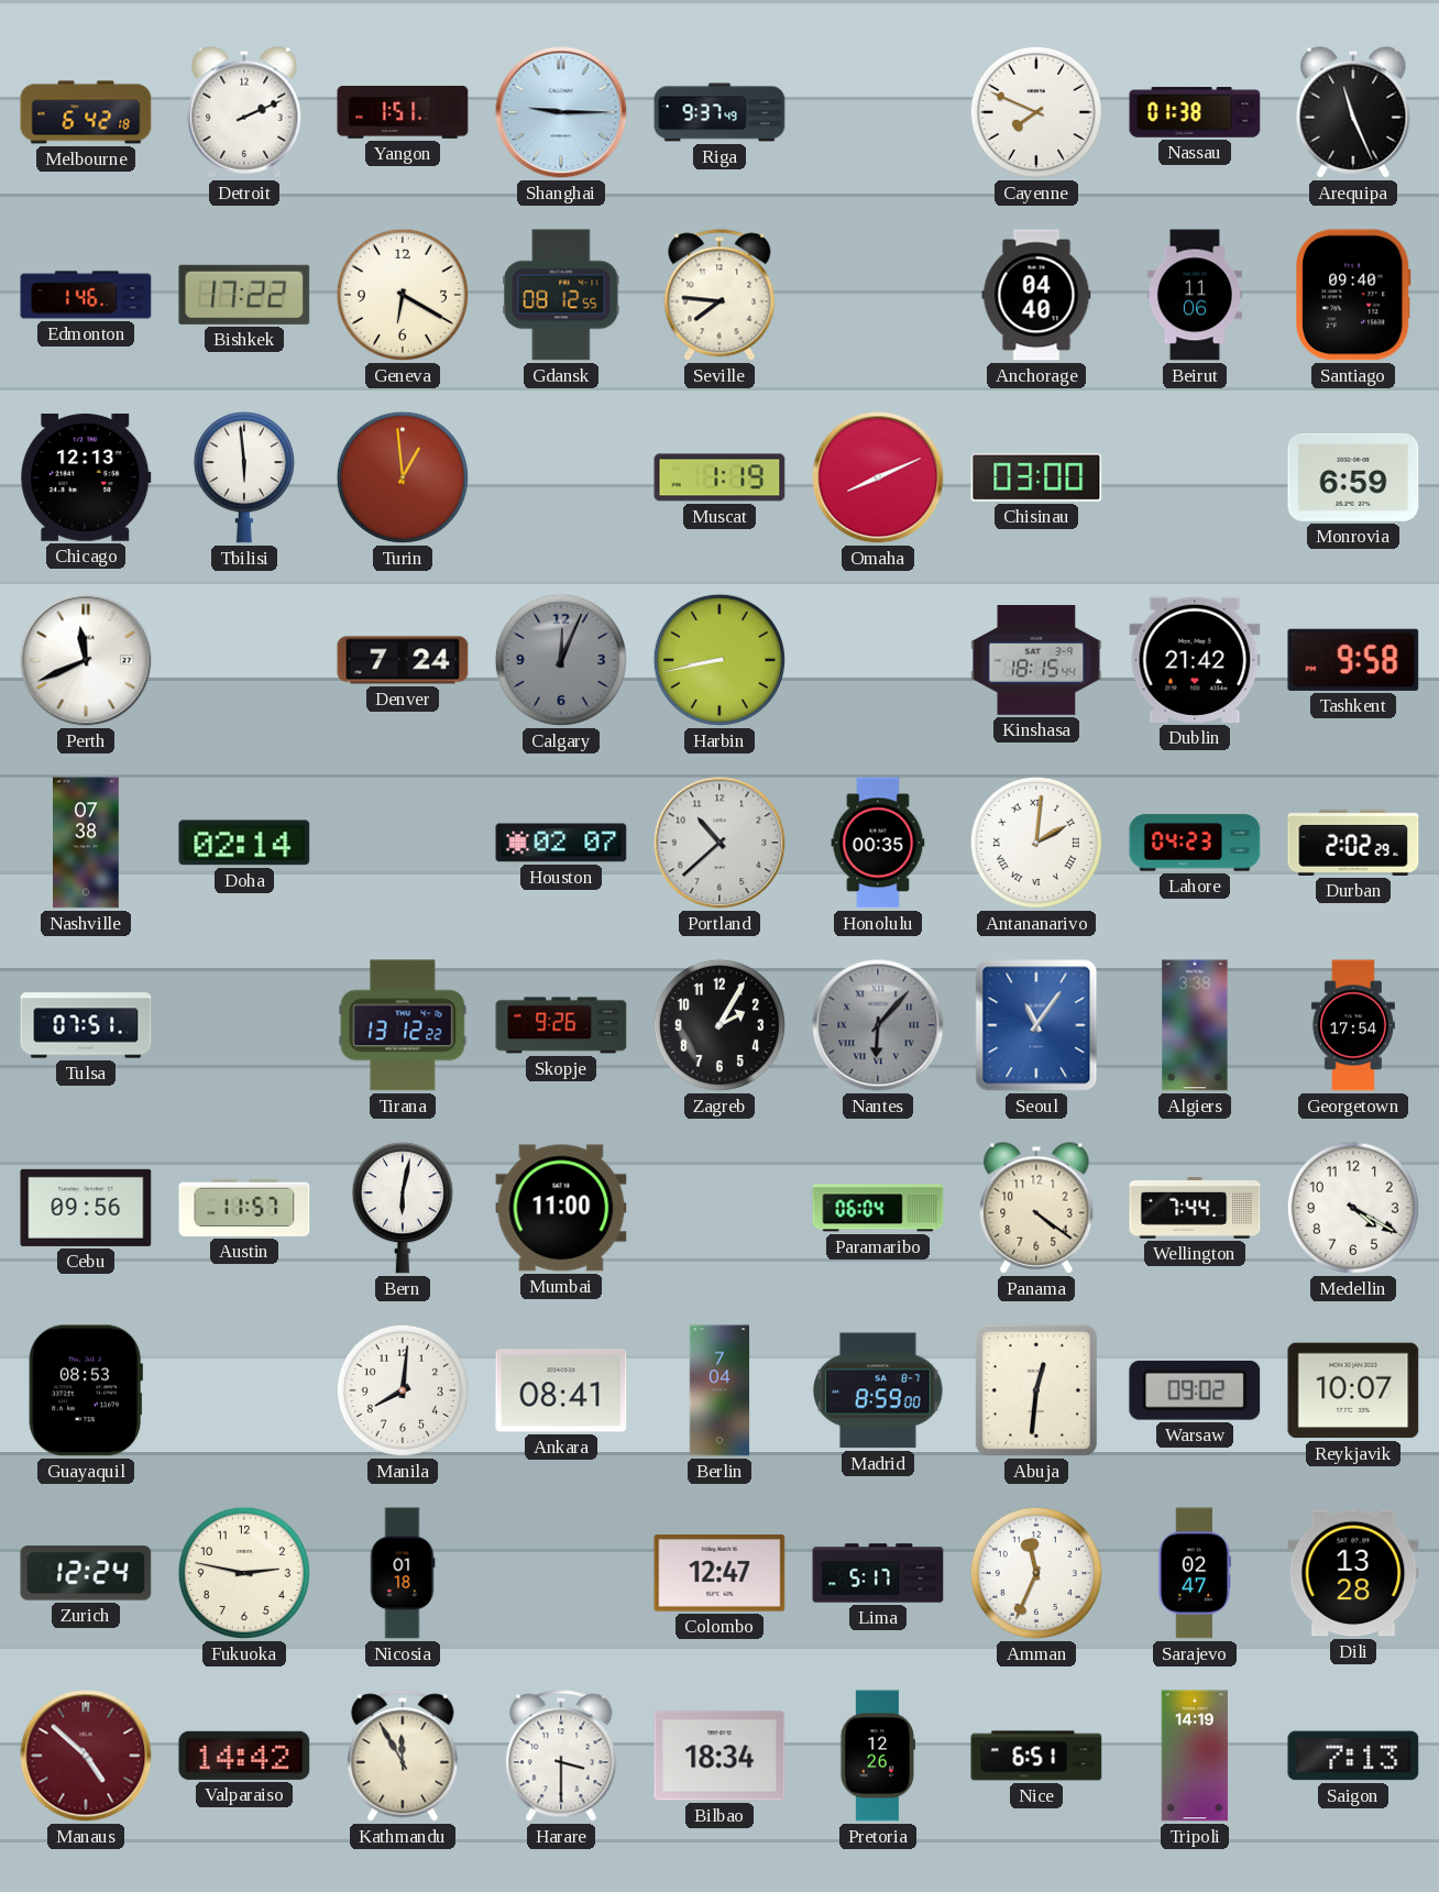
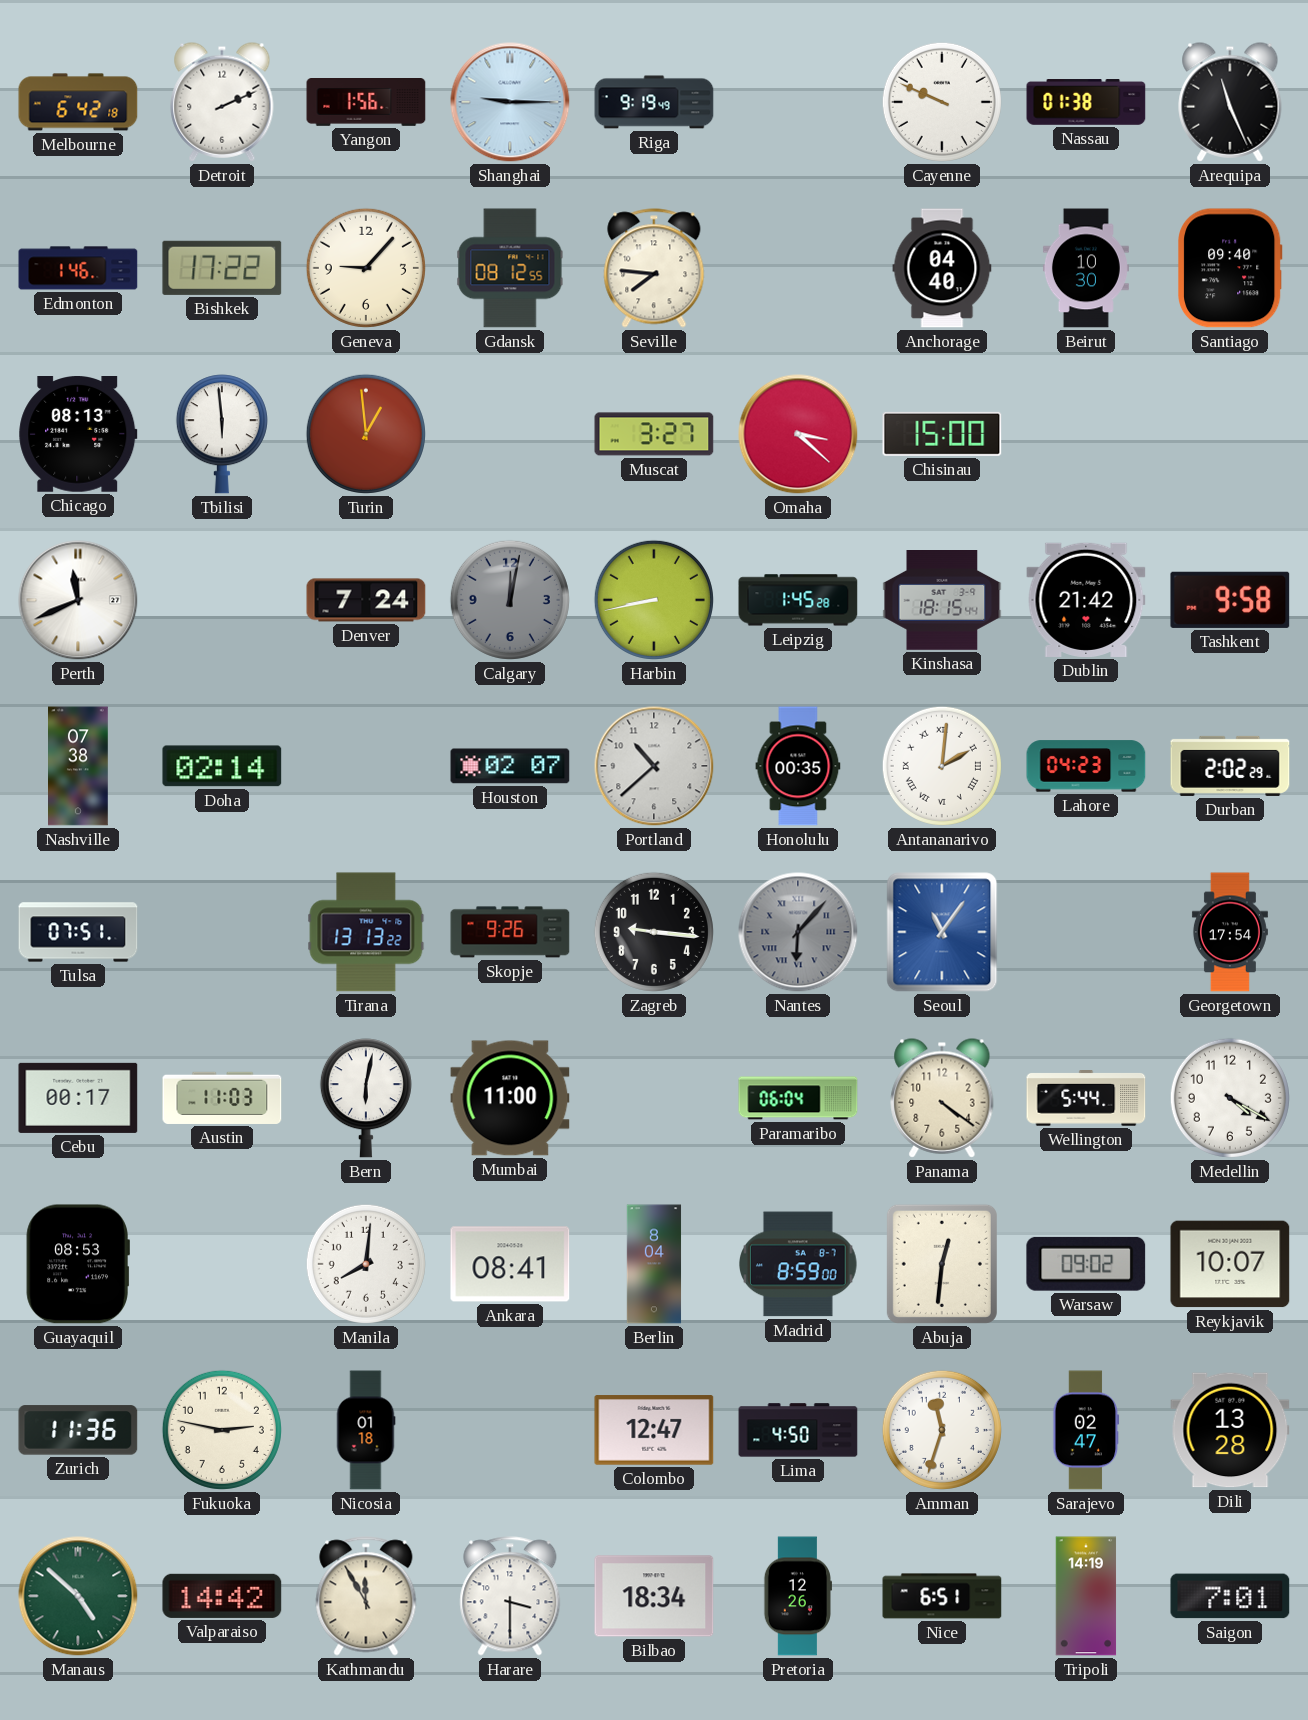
Yangon: 1:51 -> 1:56
Riga: 9:37 -> 9:19
Cayenne: 7:49 -> 9:49
Geneva: 6:20 -> 9:07
Beirut: 11:06 -> 10:30
Chicago: 12:13 -> 08:13
Muscat: 1:19 -> 3:27
Omaha: 8:11 -> 3:22
Chisinau: 03:00 -> 15:00
Monrovia: 6:59 -> none
Calgary: 12:04 -> 12:02
Leipzig: none -> 1:45
Tirana: 13:12 -> 13:13
Zagreb: 2:05 -> 9:16
Algiers: 3:38 -> none
Cebu: 09:56 -> 00:17
Austin: 11:57 -> 11:03
Wellington: 7:44 -> 5:44
Berlin: 7:04 -> 8:04
Zurich: 12:24 -> 11:36
Lima: 5:17 -> 4:50
Amman: 11:34 -> 11:33
Manaus dial: burgundy -> green
Saigon: 7:13 -> 7:01
